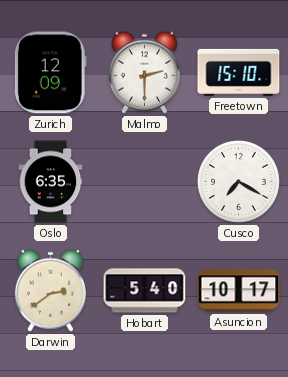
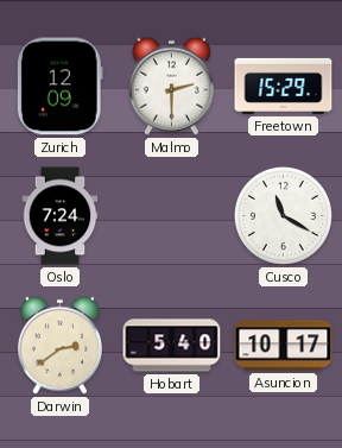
Freetown: 15:10 -> 15:29
Oslo: 6:35 -> 7:24
Cusco: 7:20 -> 11:20
